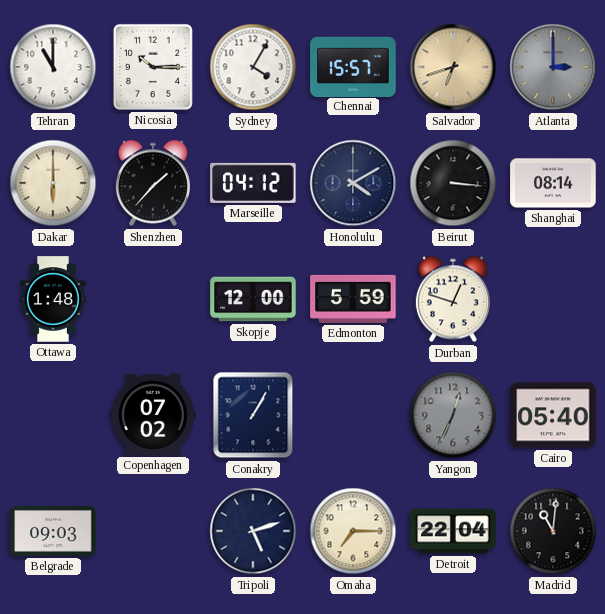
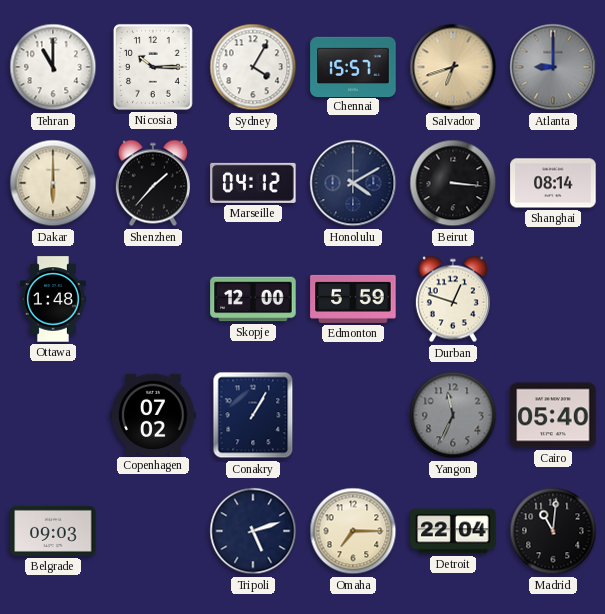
Atlanta: 3:00 -> 9:00
Yangon: 12:34 -> 11:34
